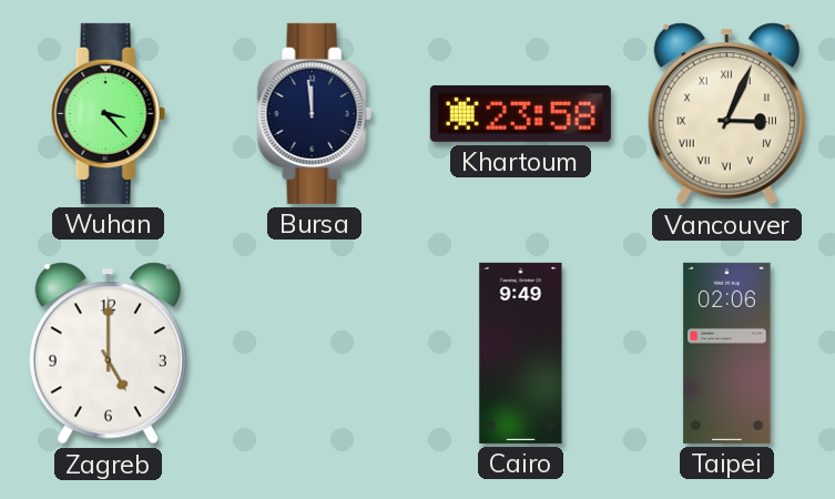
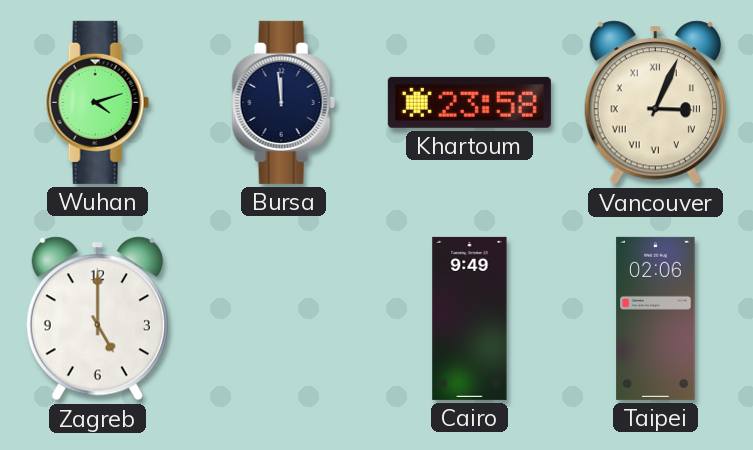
Wuhan: 3:23 -> 4:12
